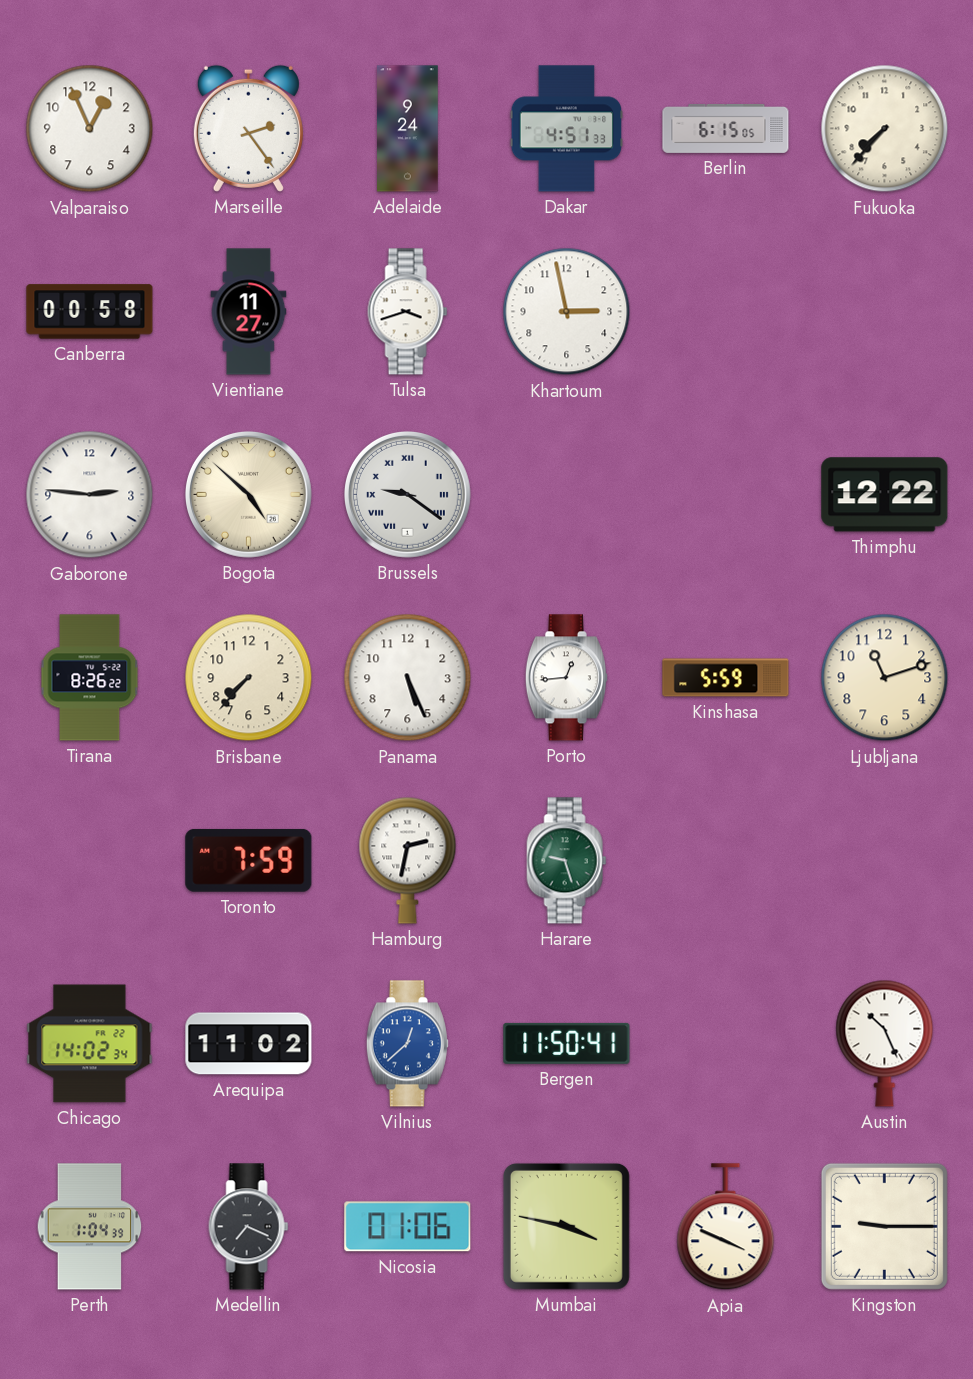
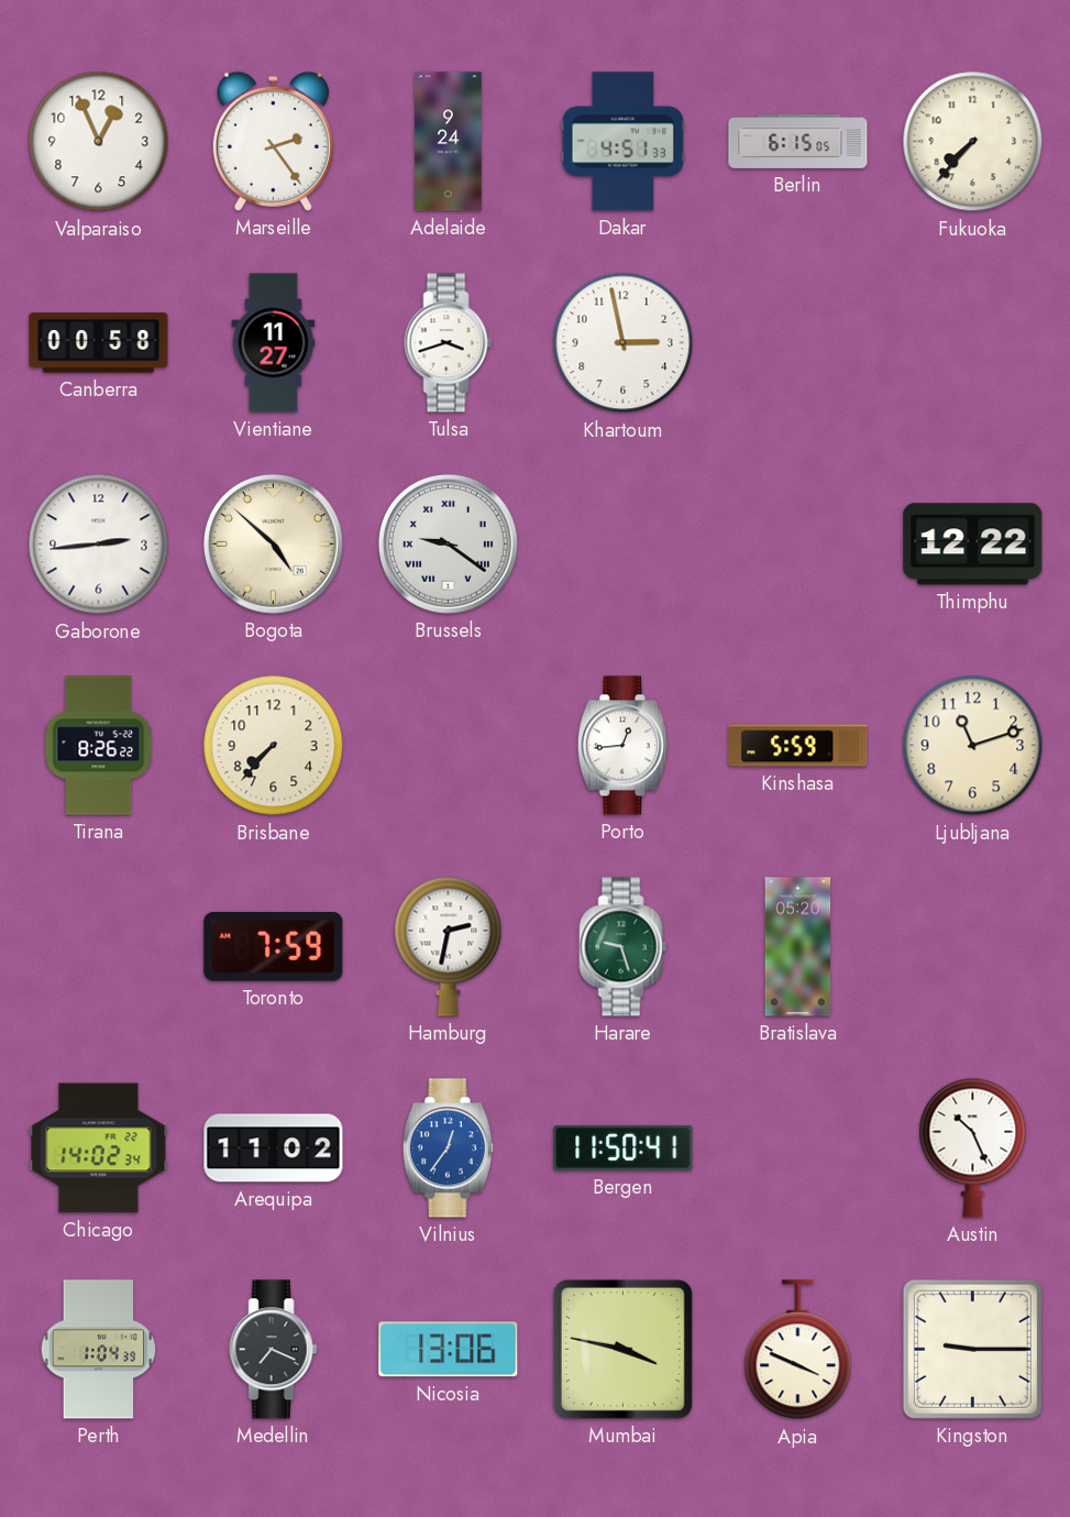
Gaborone: 2:46 -> 2:44
Panama: 5:26 -> none
Bratislava: none -> 05:20
Vilnius: 12:38 -> 12:36
Nicosia: 01:06 -> 13:06
